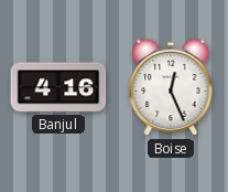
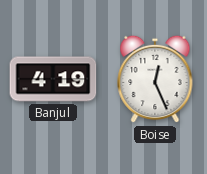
Banjul: 4:16 -> 4:19
